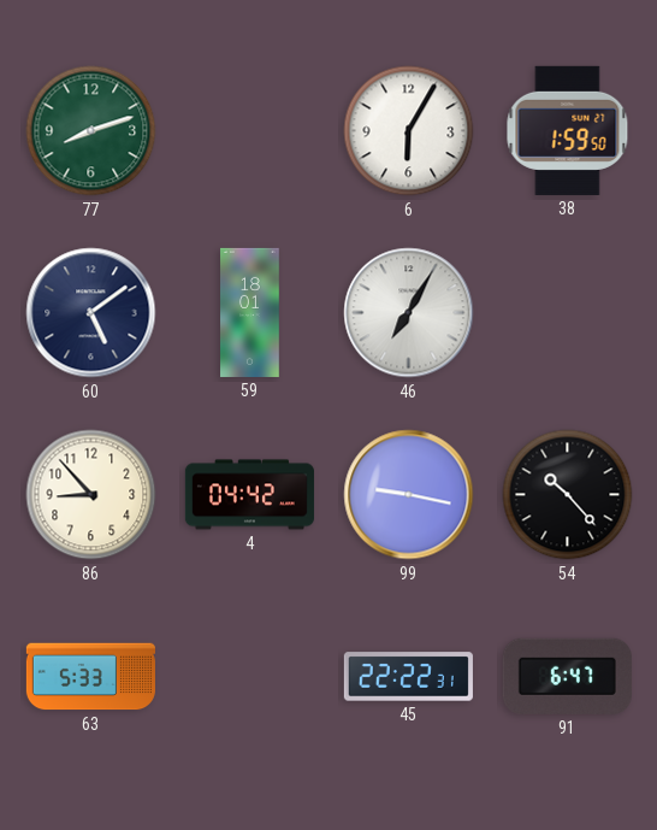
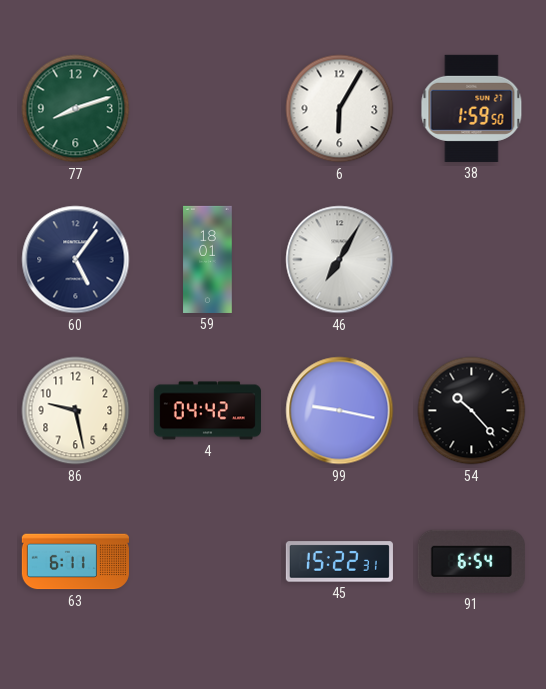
60: 5:09 -> 5:06
86: 8:53 -> 9:28
63: 5:33 -> 6:11
45: 22:22 -> 15:22
91: 6:47 -> 6:54
